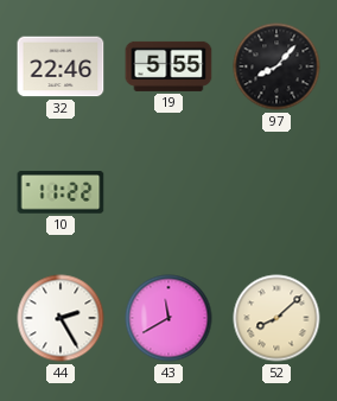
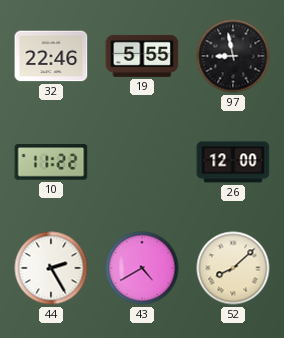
97: 8:07 -> 8:58
26: none -> 12:00
43: 11:40 -> 4:40
